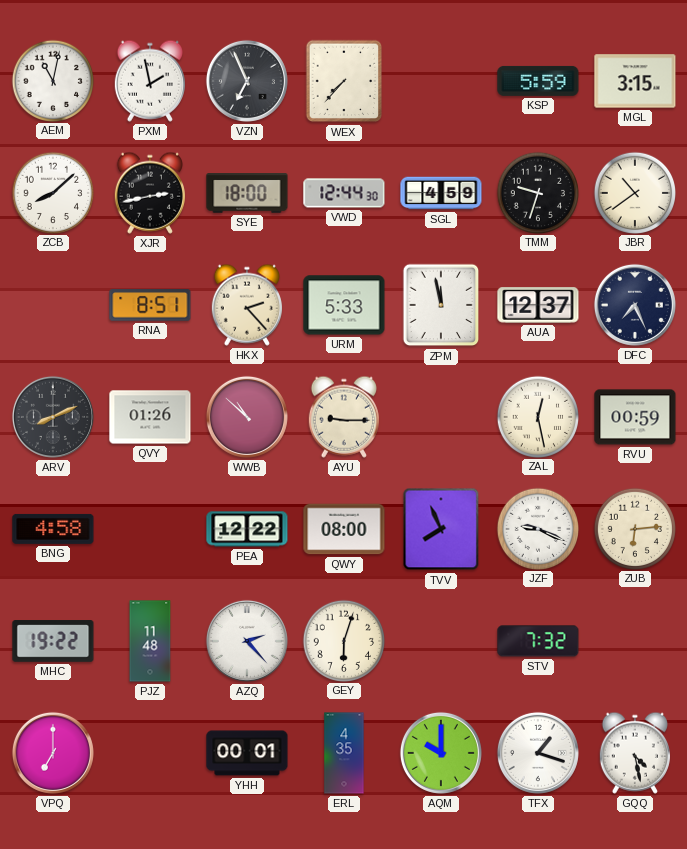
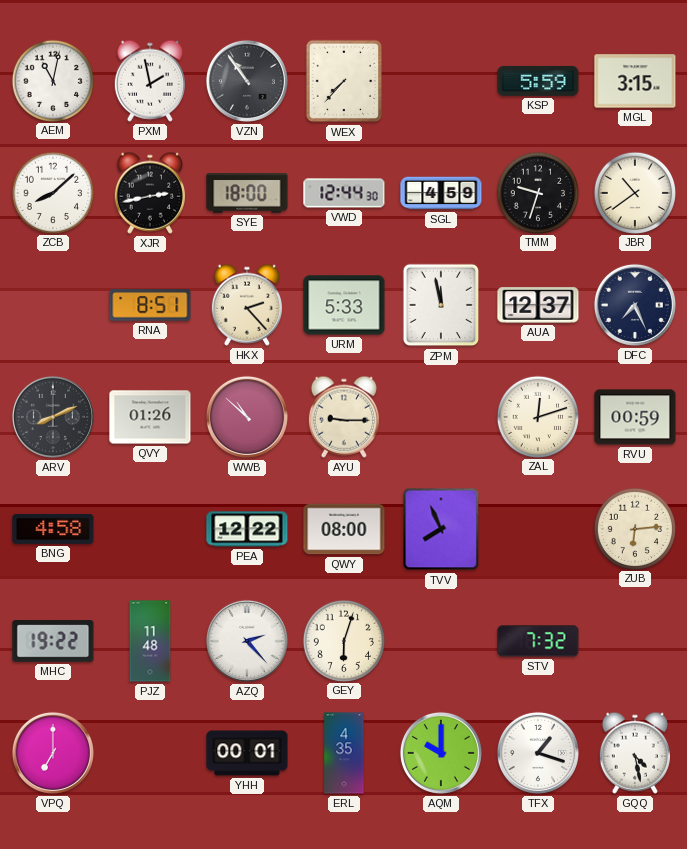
VZN: 6:56 -> 10:54
ZAL: 12:28 -> 12:12
JZF: 9:19 -> none
